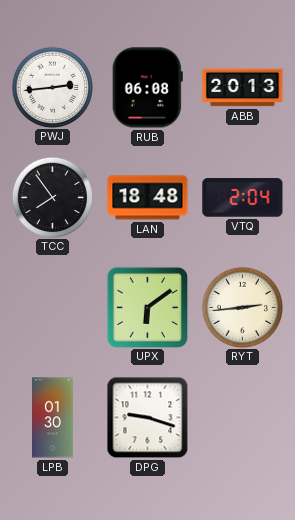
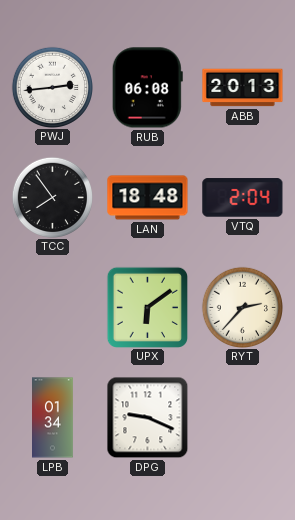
RYT: 2:44 -> 2:37
LPB: 01:30 -> 01:34
DPG: 9:18 -> 9:19
